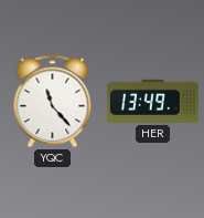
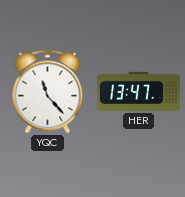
HER: 13:49 -> 13:47
